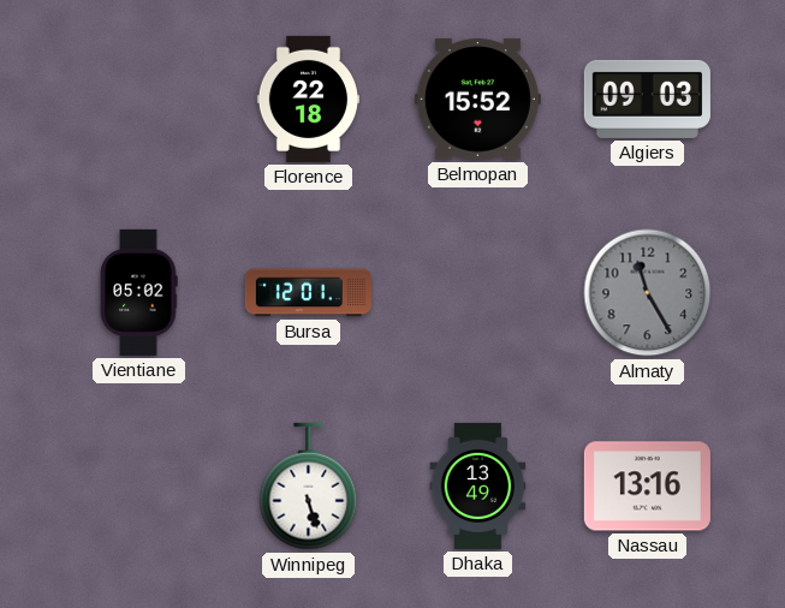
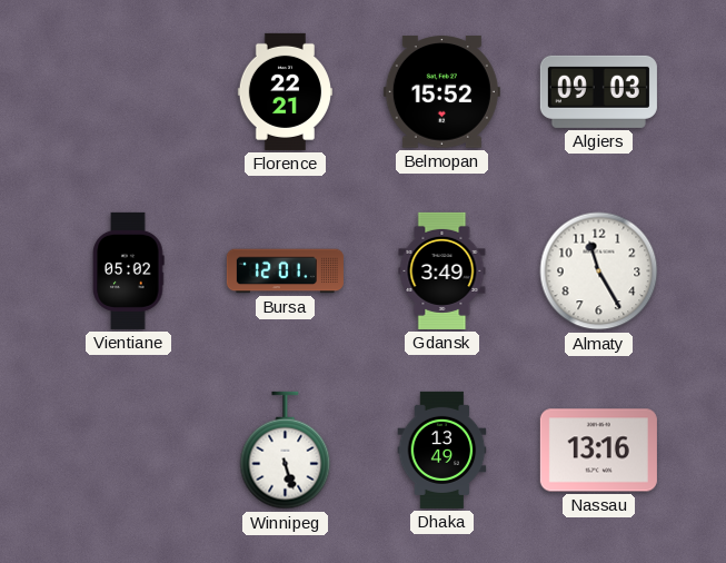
Florence: 22:18 -> 22:21
Gdansk: none -> 3:49
Almaty dial: grey -> white
